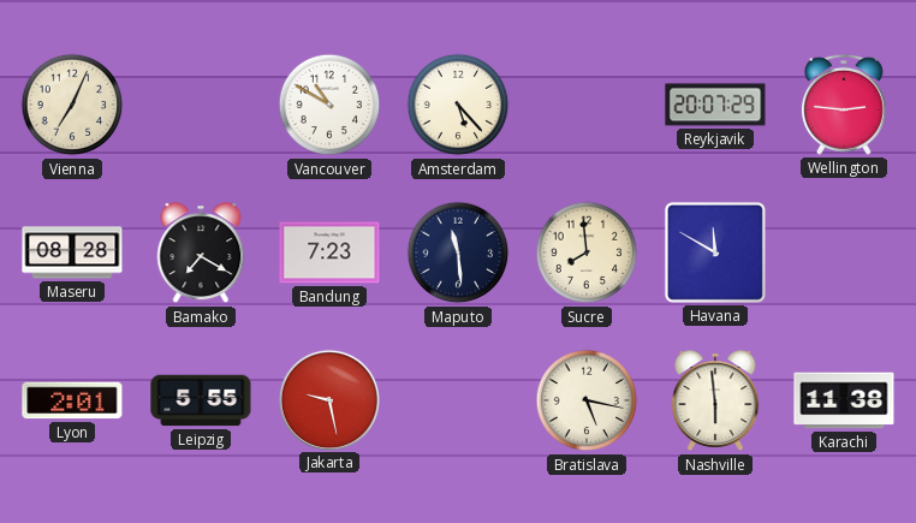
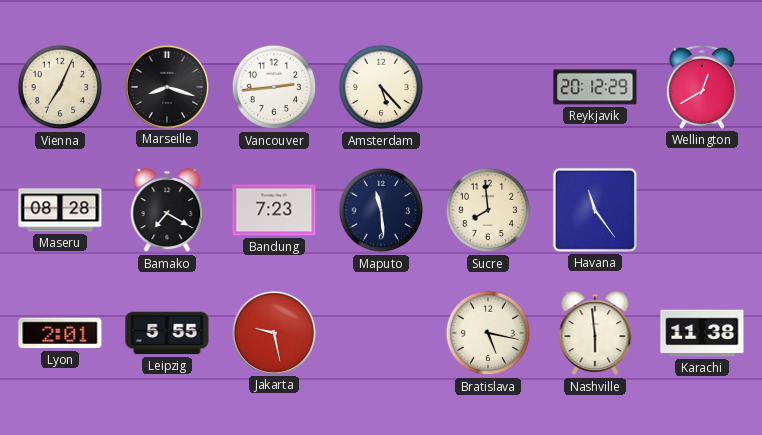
Marseille: none -> 8:18
Vancouver: 10:50 -> 2:44
Reykjavik: 20:07 -> 20:12
Wellington: 2:46 -> 12:40
Havana: 11:50 -> 11:24
